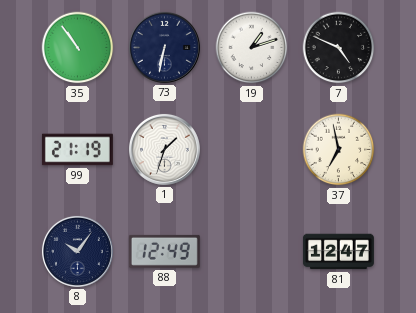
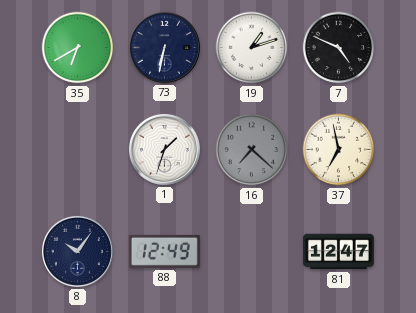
35: 10:54 -> 6:40
99: 21:19 -> none
16: none -> 7:22
